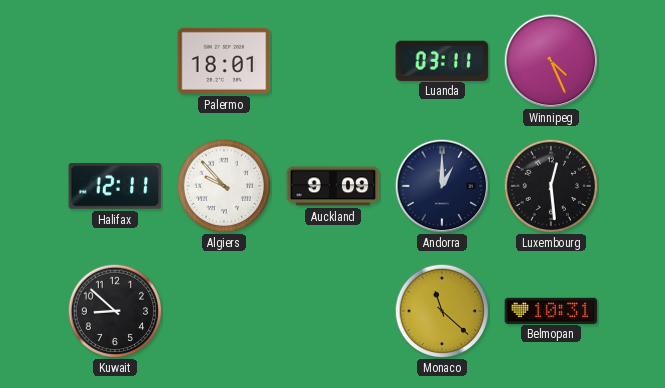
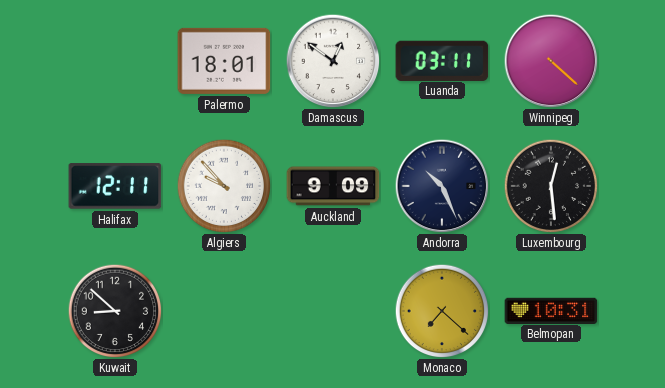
Damascus: none -> 12:51
Winnipeg: 4:26 -> 4:22
Andorra: 1:00 -> 10:26
Monaco: 11:22 -> 7:22
